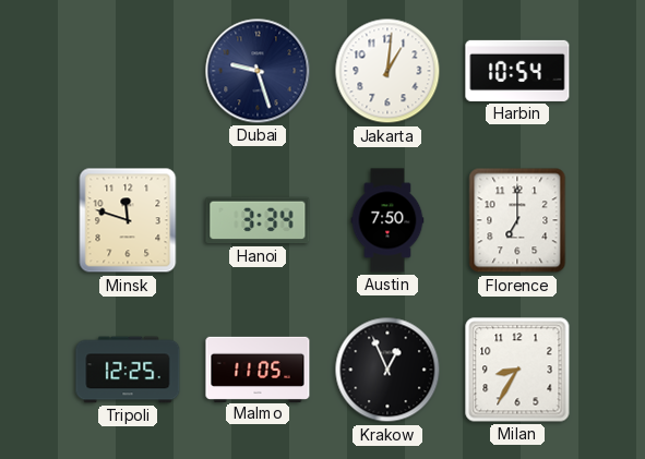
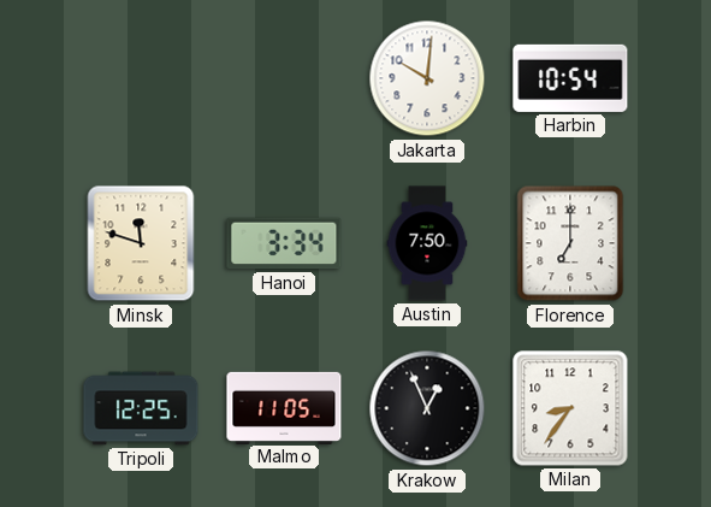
Dubai: 9:27 -> none
Jakarta: 1:01 -> 10:01
Milan: 8:35 -> 8:36
